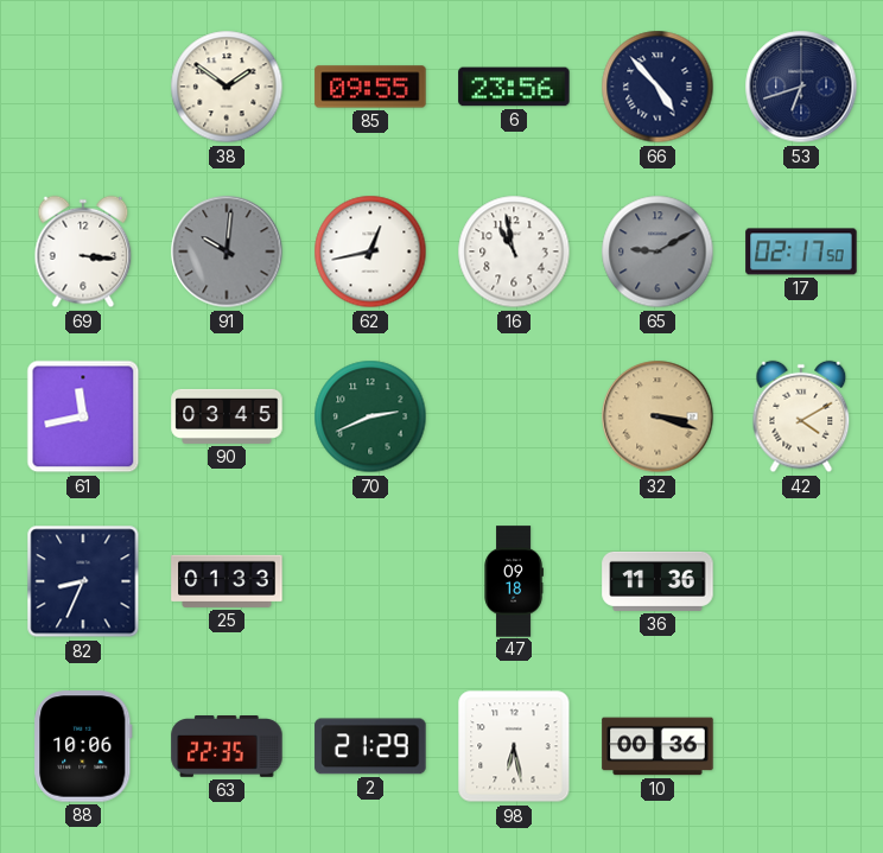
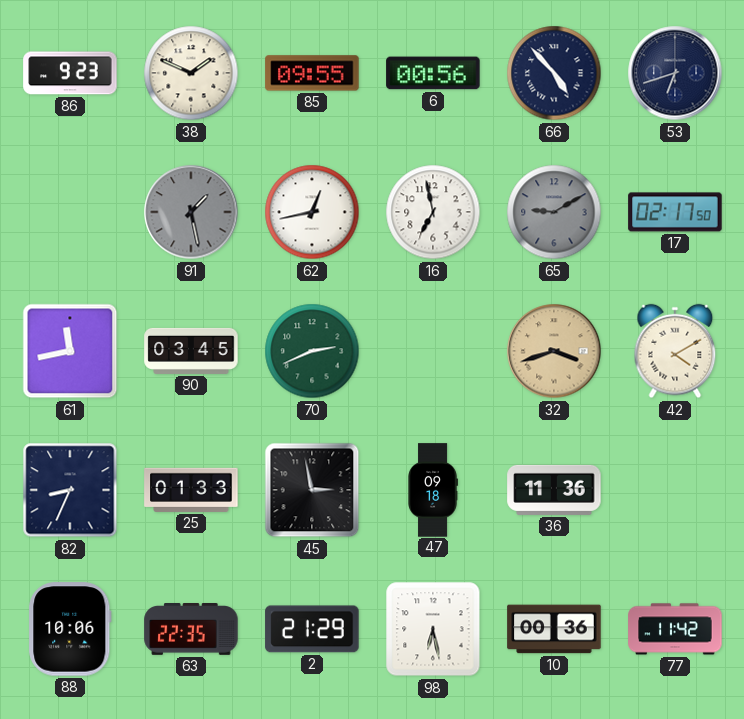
86: none -> 9:23
38: 1:51 -> 1:49
6: 23:56 -> 00:56
69: 3:16 -> none
91: 10:01 -> 1:28
16: 10:58 -> 6:58
32: 3:18 -> 3:42
45: none -> 2:58
77: none -> 11:42
